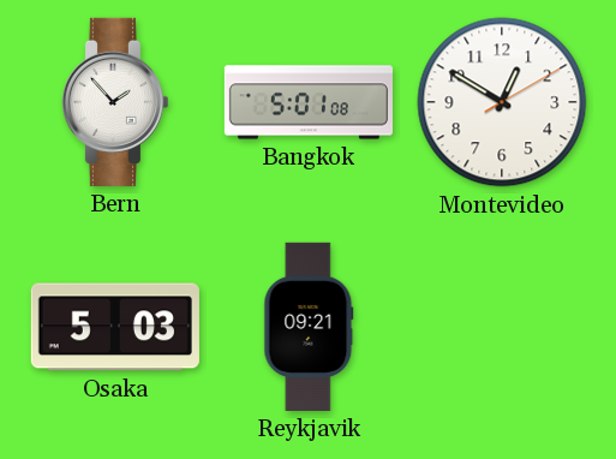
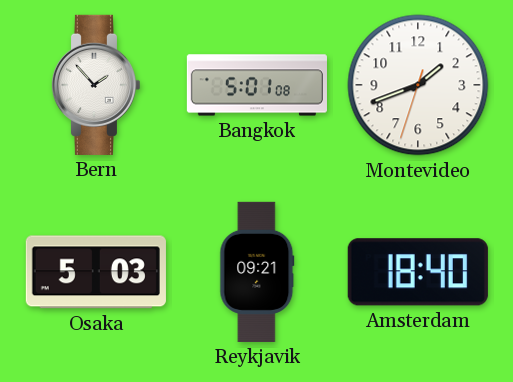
Montevideo: 12:50 -> 1:41
Amsterdam: none -> 18:40
